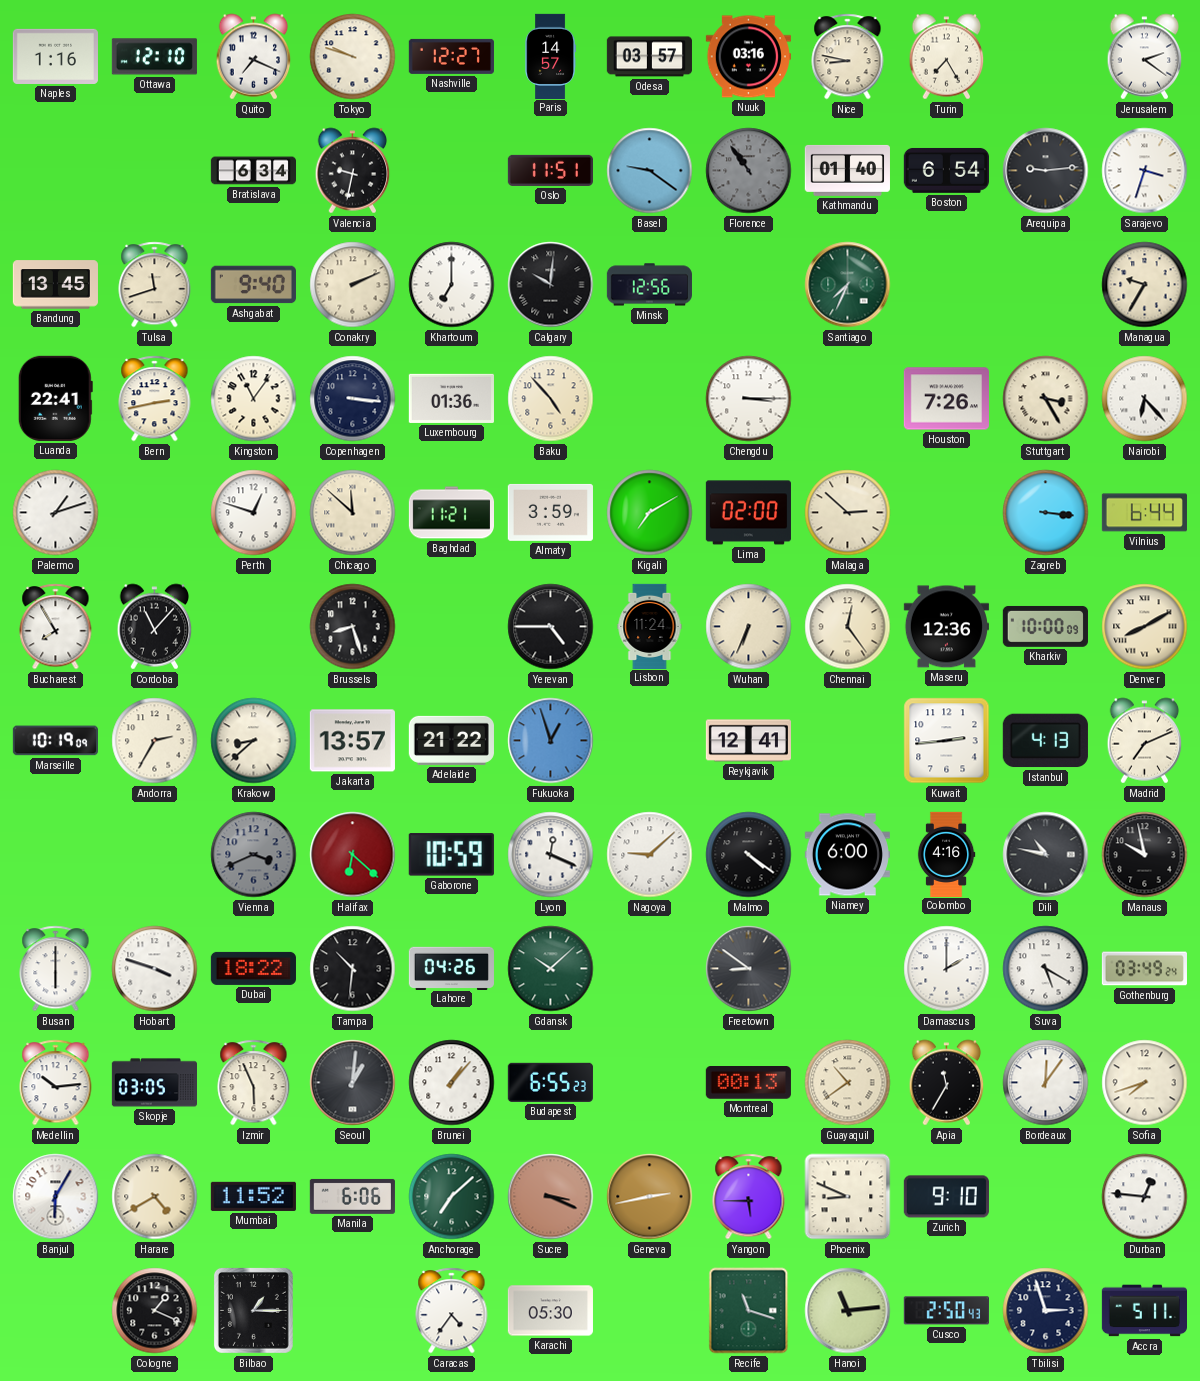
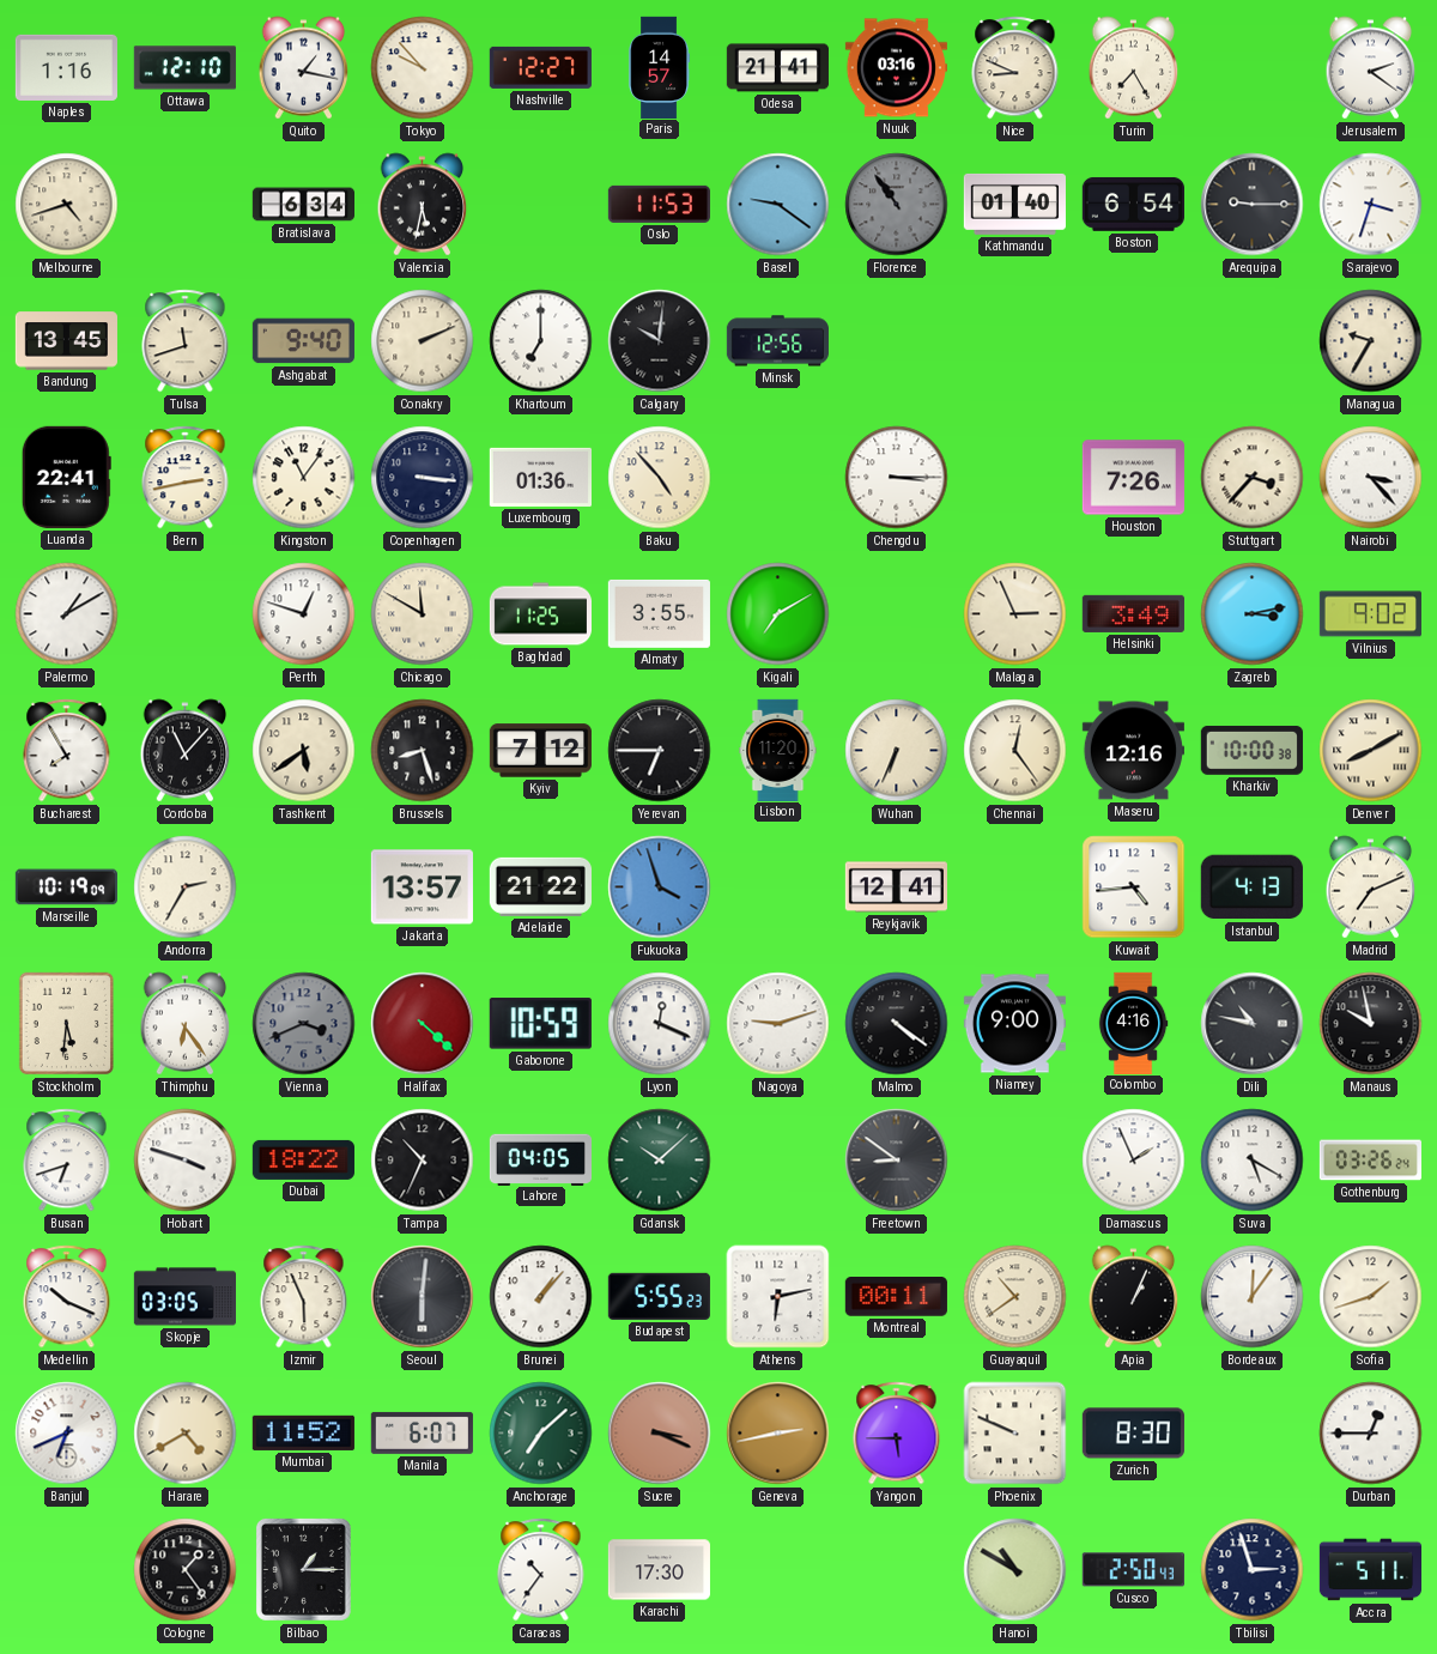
Quito: 7:19 -> 1:17
Tokyo: 9:48 -> 9:53
Odesa: 03:57 -> 21:41
Nice: 8:47 -> 8:49
Melbourne: none -> 4:42
Valencia: 9:32 -> 5:32
Oslo: 11:51 -> 11:53
Arequipa: 9:14 -> 9:15
Santiago: 7:34 -> none
Stuttgart: 3:25 -> 3:37
Nairobi: 6:23 -> 3:23
Palermo: 1:12 -> 1:10
Chicago: 11:52 -> 11:50
Baghdad: 11:21 -> 11:25
Almaty: 3:59 -> 3:55
Lima: 02:00 -> none
Malaga: 2:52 -> 2:56
Helsinki: none -> 3:49
Zagreb: 3:16 -> 3:13
Vilnius: 6:44 -> 9:02
Tashkent: none -> 5:39
Kyiv: none -> 7:12
Yerevan: 4:45 -> 6:45
Lisbon: 11:24 -> 11:20
Maseru: 12:36 -> 12:16
Kharkiv: 10:00:09 -> 10:00:38
Krakow: 8:38 -> none
Fukuoka: 12:57 -> 3:57
Kuwait: 2:44 -> 4:44
Stockholm: none -> 5:31
Thimphu: none -> 6:24
Halifax: 6:22 -> 4:22
Nagoya: 9:08 -> 9:12
Niamey: 6:00 -> 9:00
Busan: 6:00 -> 6:42
Tampa: 10:31 -> 10:34
Lahore: 04:26 -> 04:05
Damascus: 2:00 -> 1:56
Gothenburg: 03:49 -> 03:26
Medellin: 10:14 -> 10:19
Seoul: 1:01 -> 6:01
Budapest: 6:55 -> 5:55
Athens: none -> 6:13
Montreal: 00:13 -> 00:11
Apia: 11:35 -> 1:04
Sofia: 7:42 -> 1:42
Banjul: 6:05 -> 6:41
Manila: 6:06 -> 6:07
Phoenix: 8:49 -> 9:49
Zurich: 9:10 -> 8:30
Durban: 12:46 -> 12:45
Cologne: 1:19 -> 1:24
Caracas: 4:36 -> 10:36
Karachi: 05:30 -> 17:30
Recife: 11:18 -> none
Hanoi: 11:14 -> 10:50
